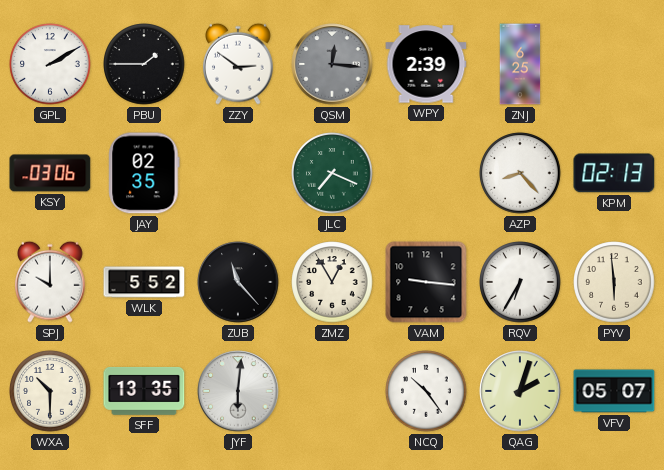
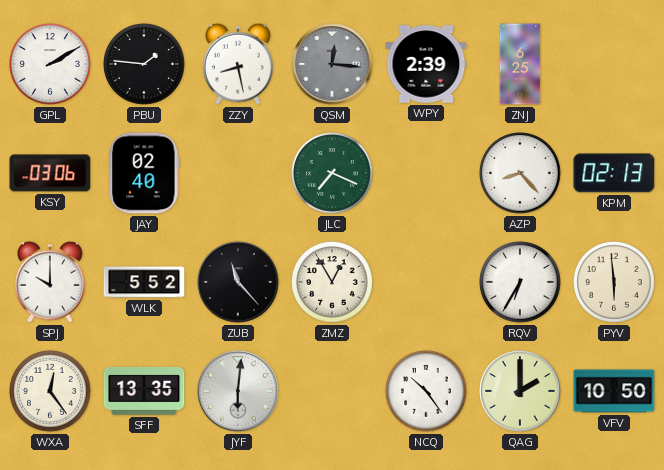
PBU: 1:45 -> 1:46
ZZY: 2:51 -> 8:28
JAY: 02:35 -> 02:40
VAM: 9:16 -> none
WXA: 10:30 -> 12:24
QAG: 2:03 -> 2:00
VFV: 05:07 -> 10:50
